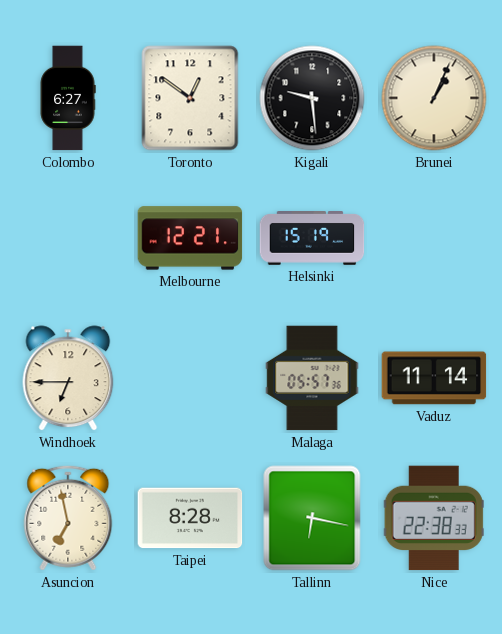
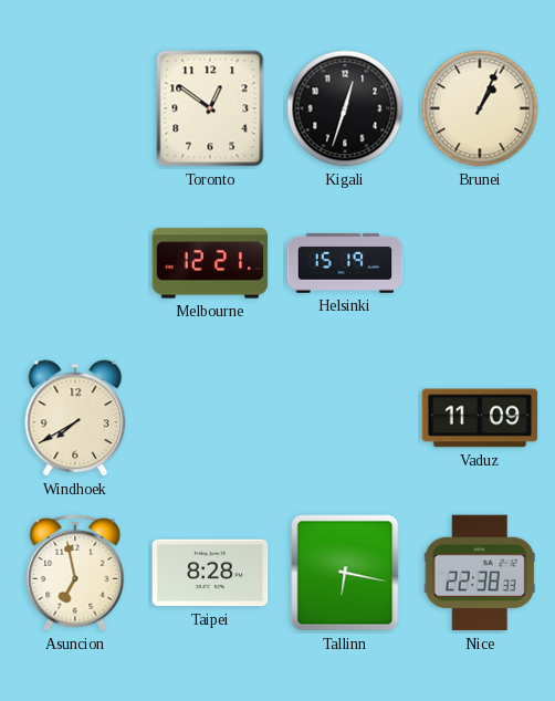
Colombo: 6:27 -> none
Kigali: 9:29 -> 12:33
Windhoek: 6:45 -> 7:40
Malaga: 05:57 -> none
Vaduz: 11:14 -> 11:09
